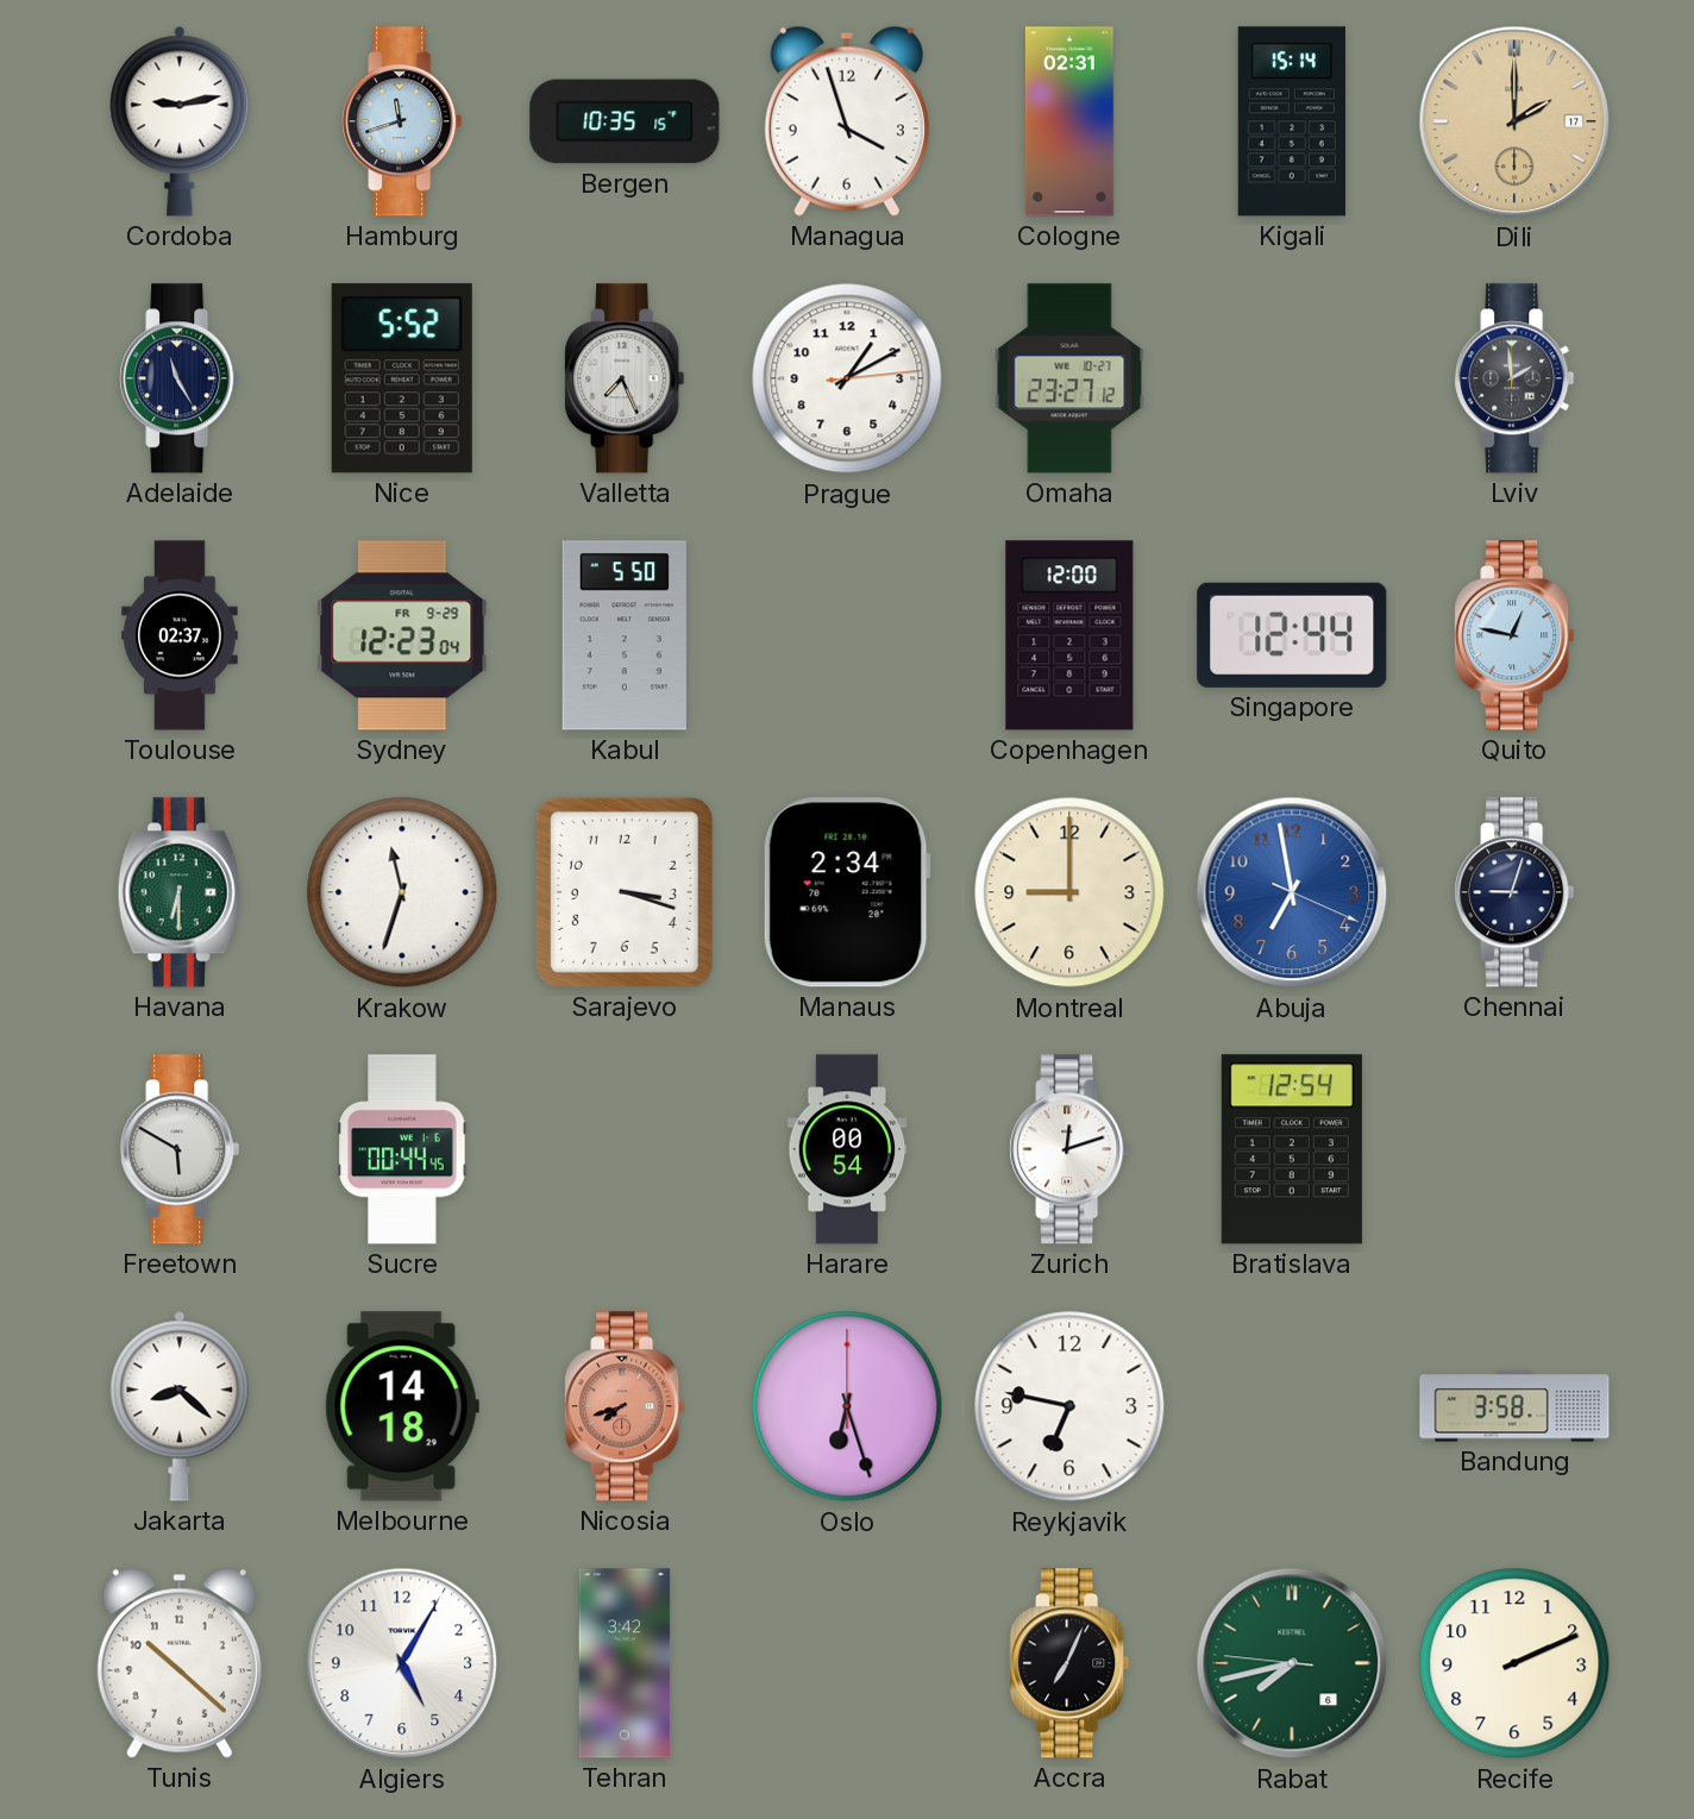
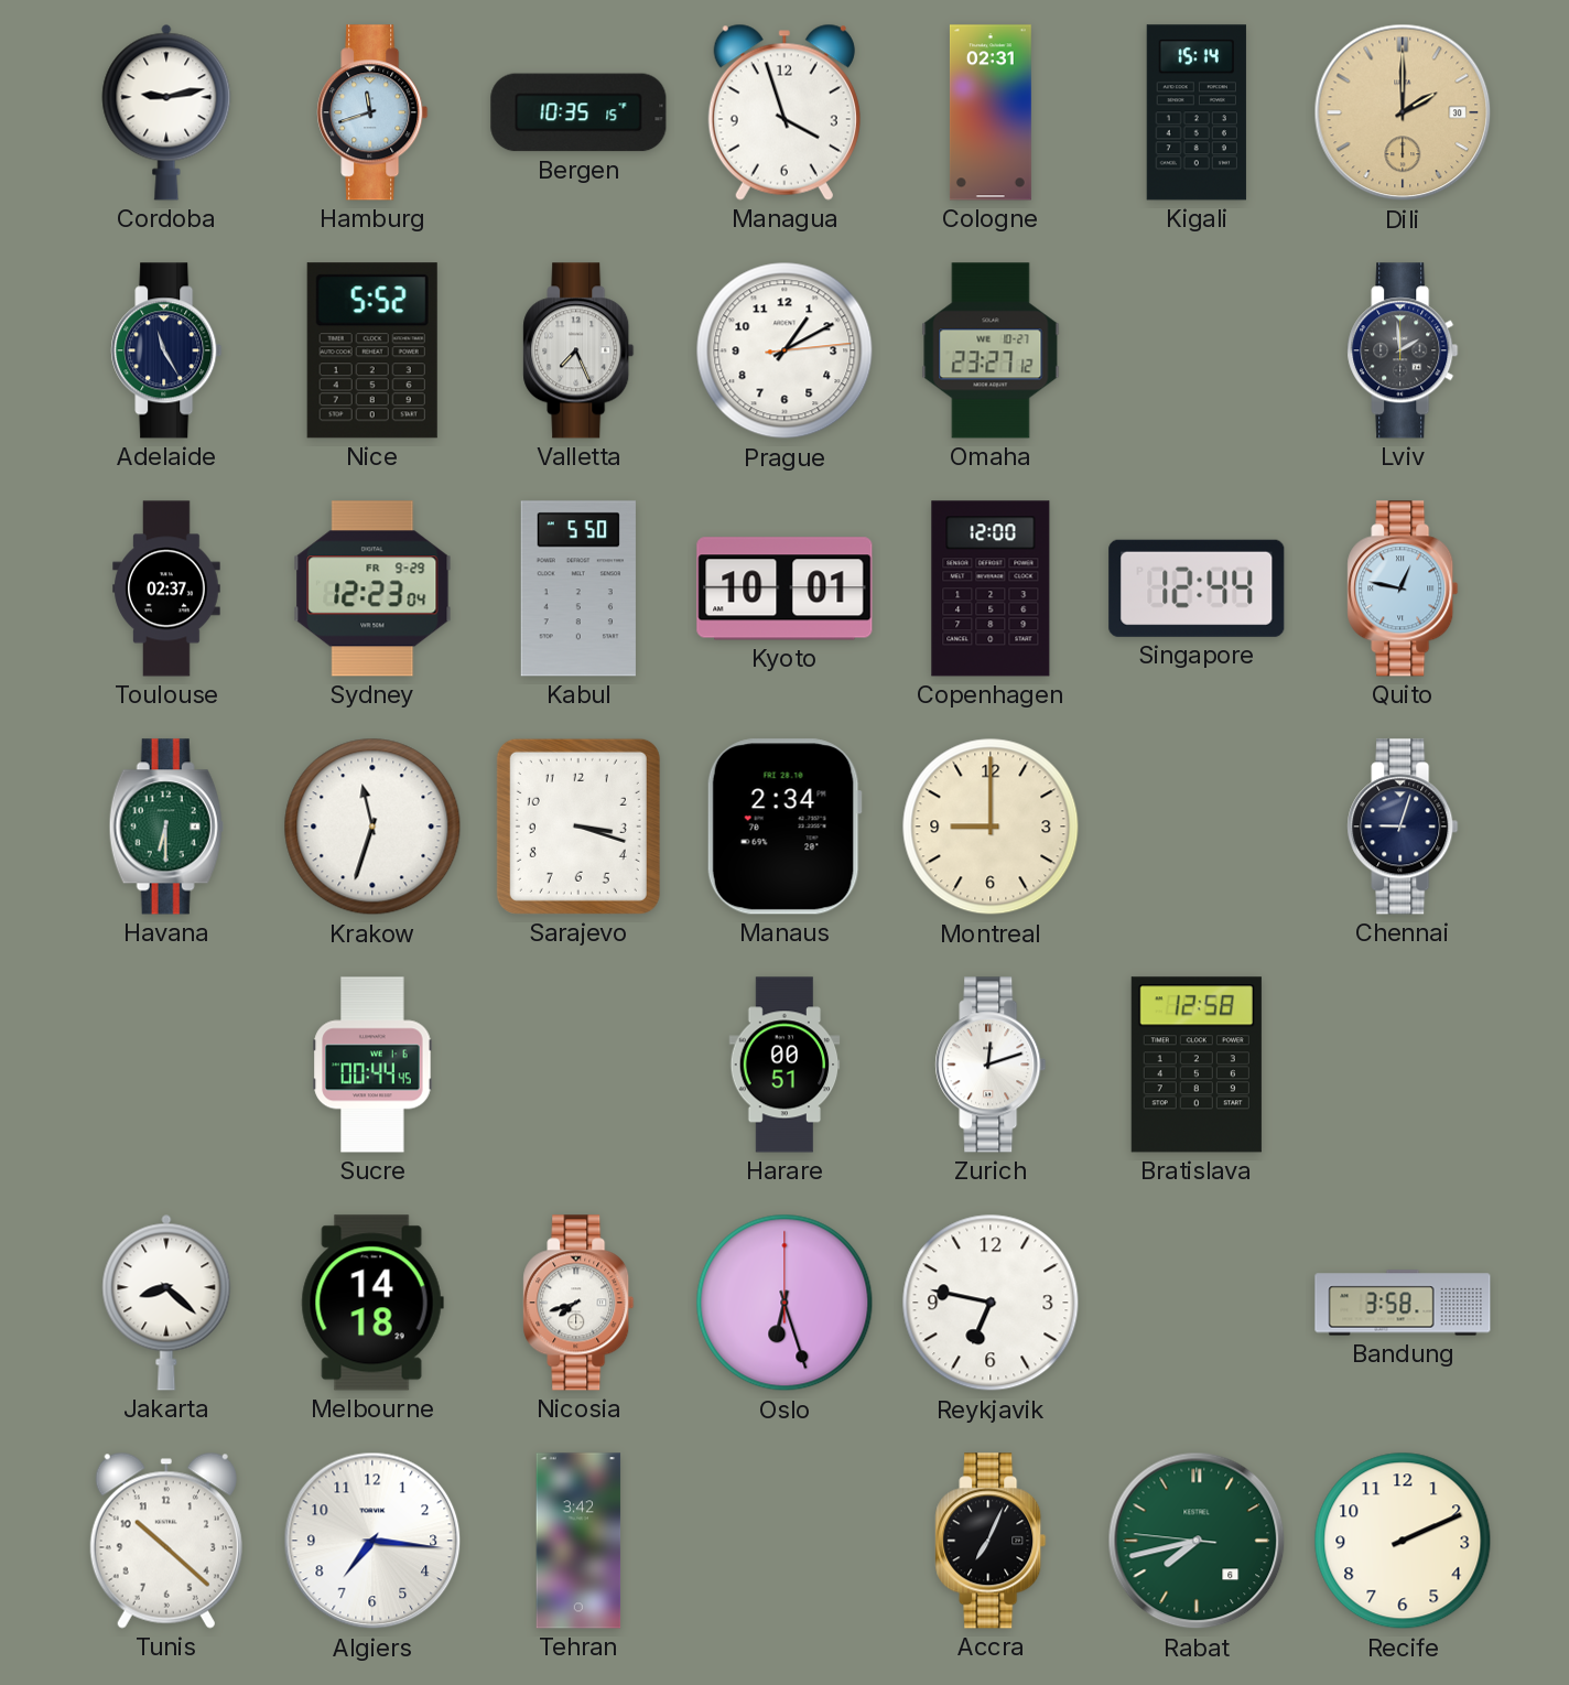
Dili date: 17 -> 30
Kyoto: none -> 10:01
Abuja: 6:58 -> none
Freetown: 5:50 -> none
Harare: 00:54 -> 00:51
Bratislava: 12:54 -> 12:58
Nicosia dial: salmon -> white
Algiers: 5:05 -> 7:16
